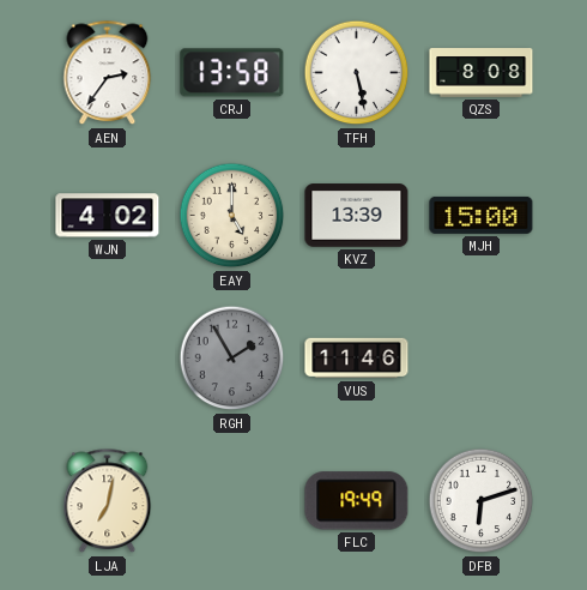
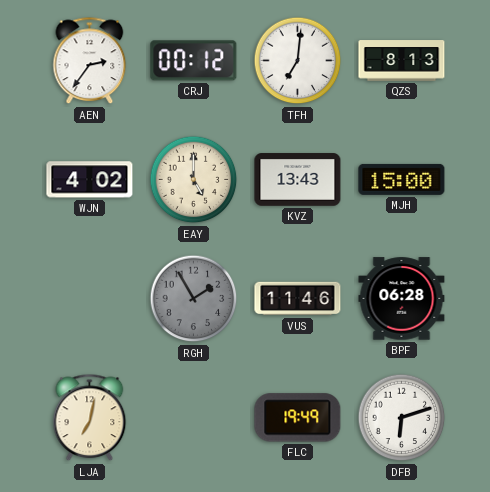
CRJ: 13:58 -> 00:12
TFH: 5:28 -> 7:01
QZS: 8:08 -> 8:13
KVZ: 13:39 -> 13:43
BPF: none -> 06:28
